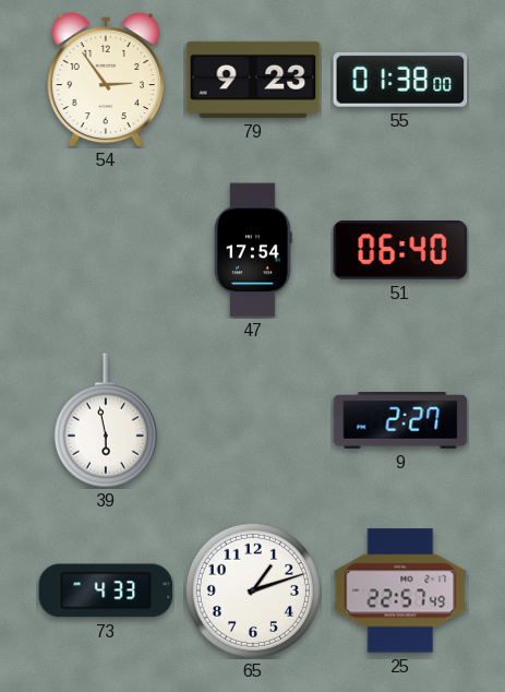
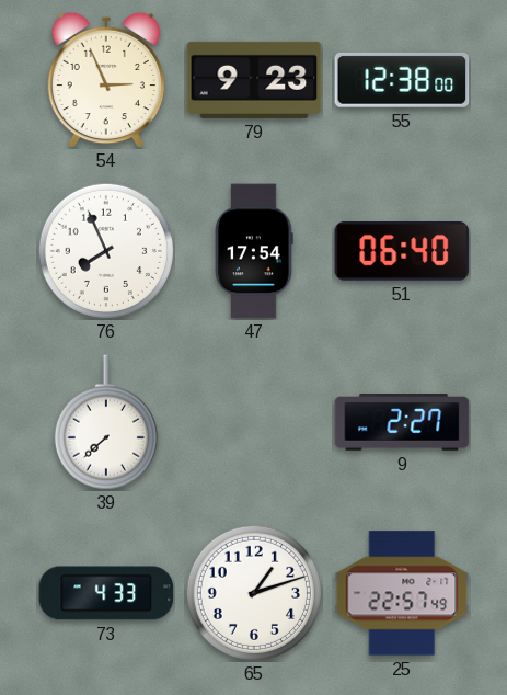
54: 2:54 -> 2:56
55: 01:38 -> 12:38
76: none -> 7:56
39: 5:58 -> 7:38
